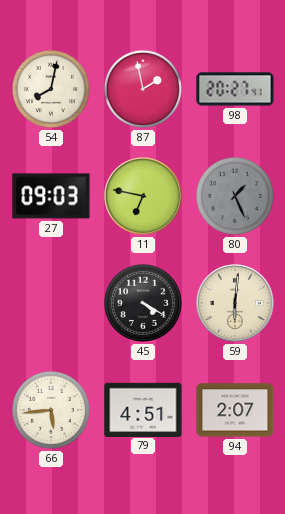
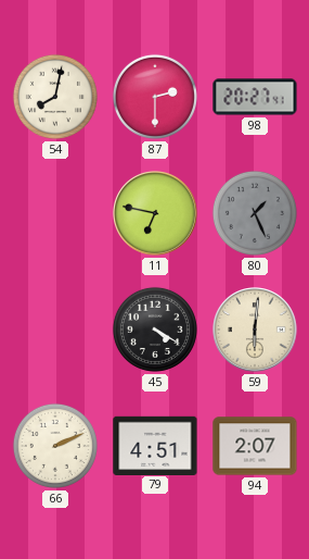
87: 1:58 -> 2:30
27: 09:03 -> none
66: 5:44 -> 2:11
